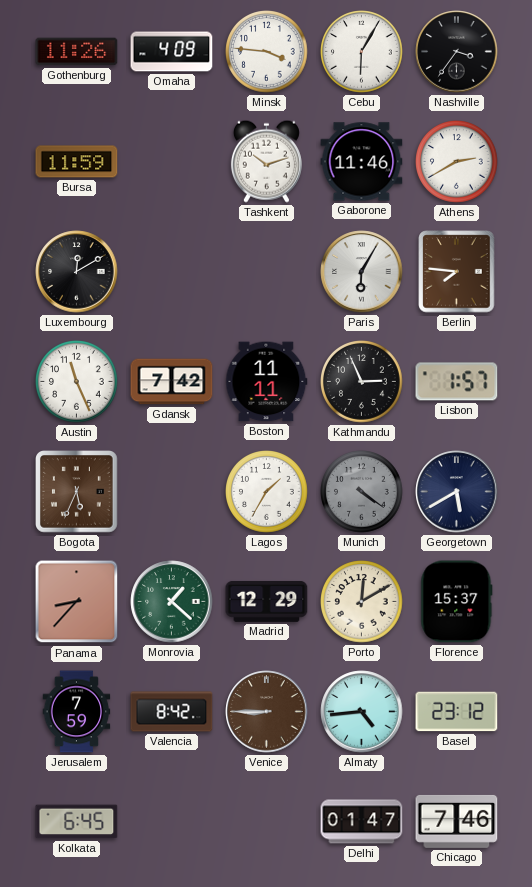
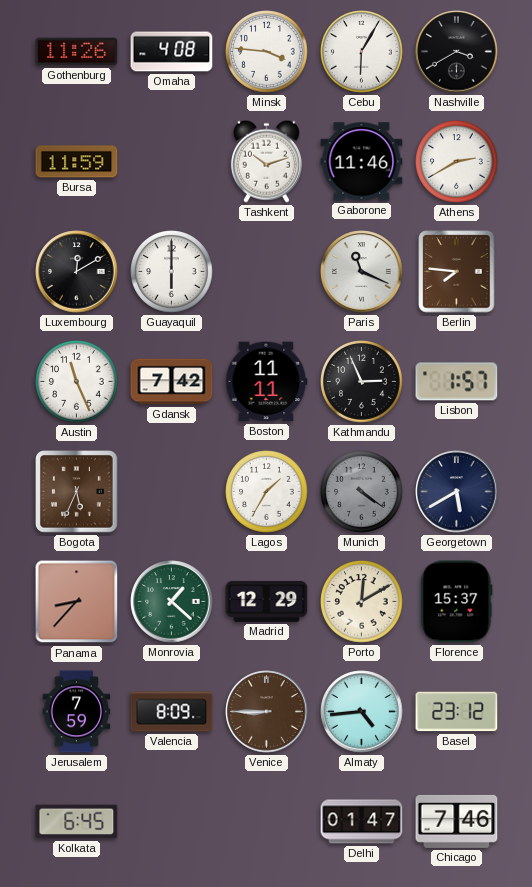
Omaha: 4:09 -> 4:08
Nashville: 3:36 -> 3:40
Guayaquil: none -> 6:00
Paris: 6:05 -> 11:19
Valencia: 8:42 -> 8:09
